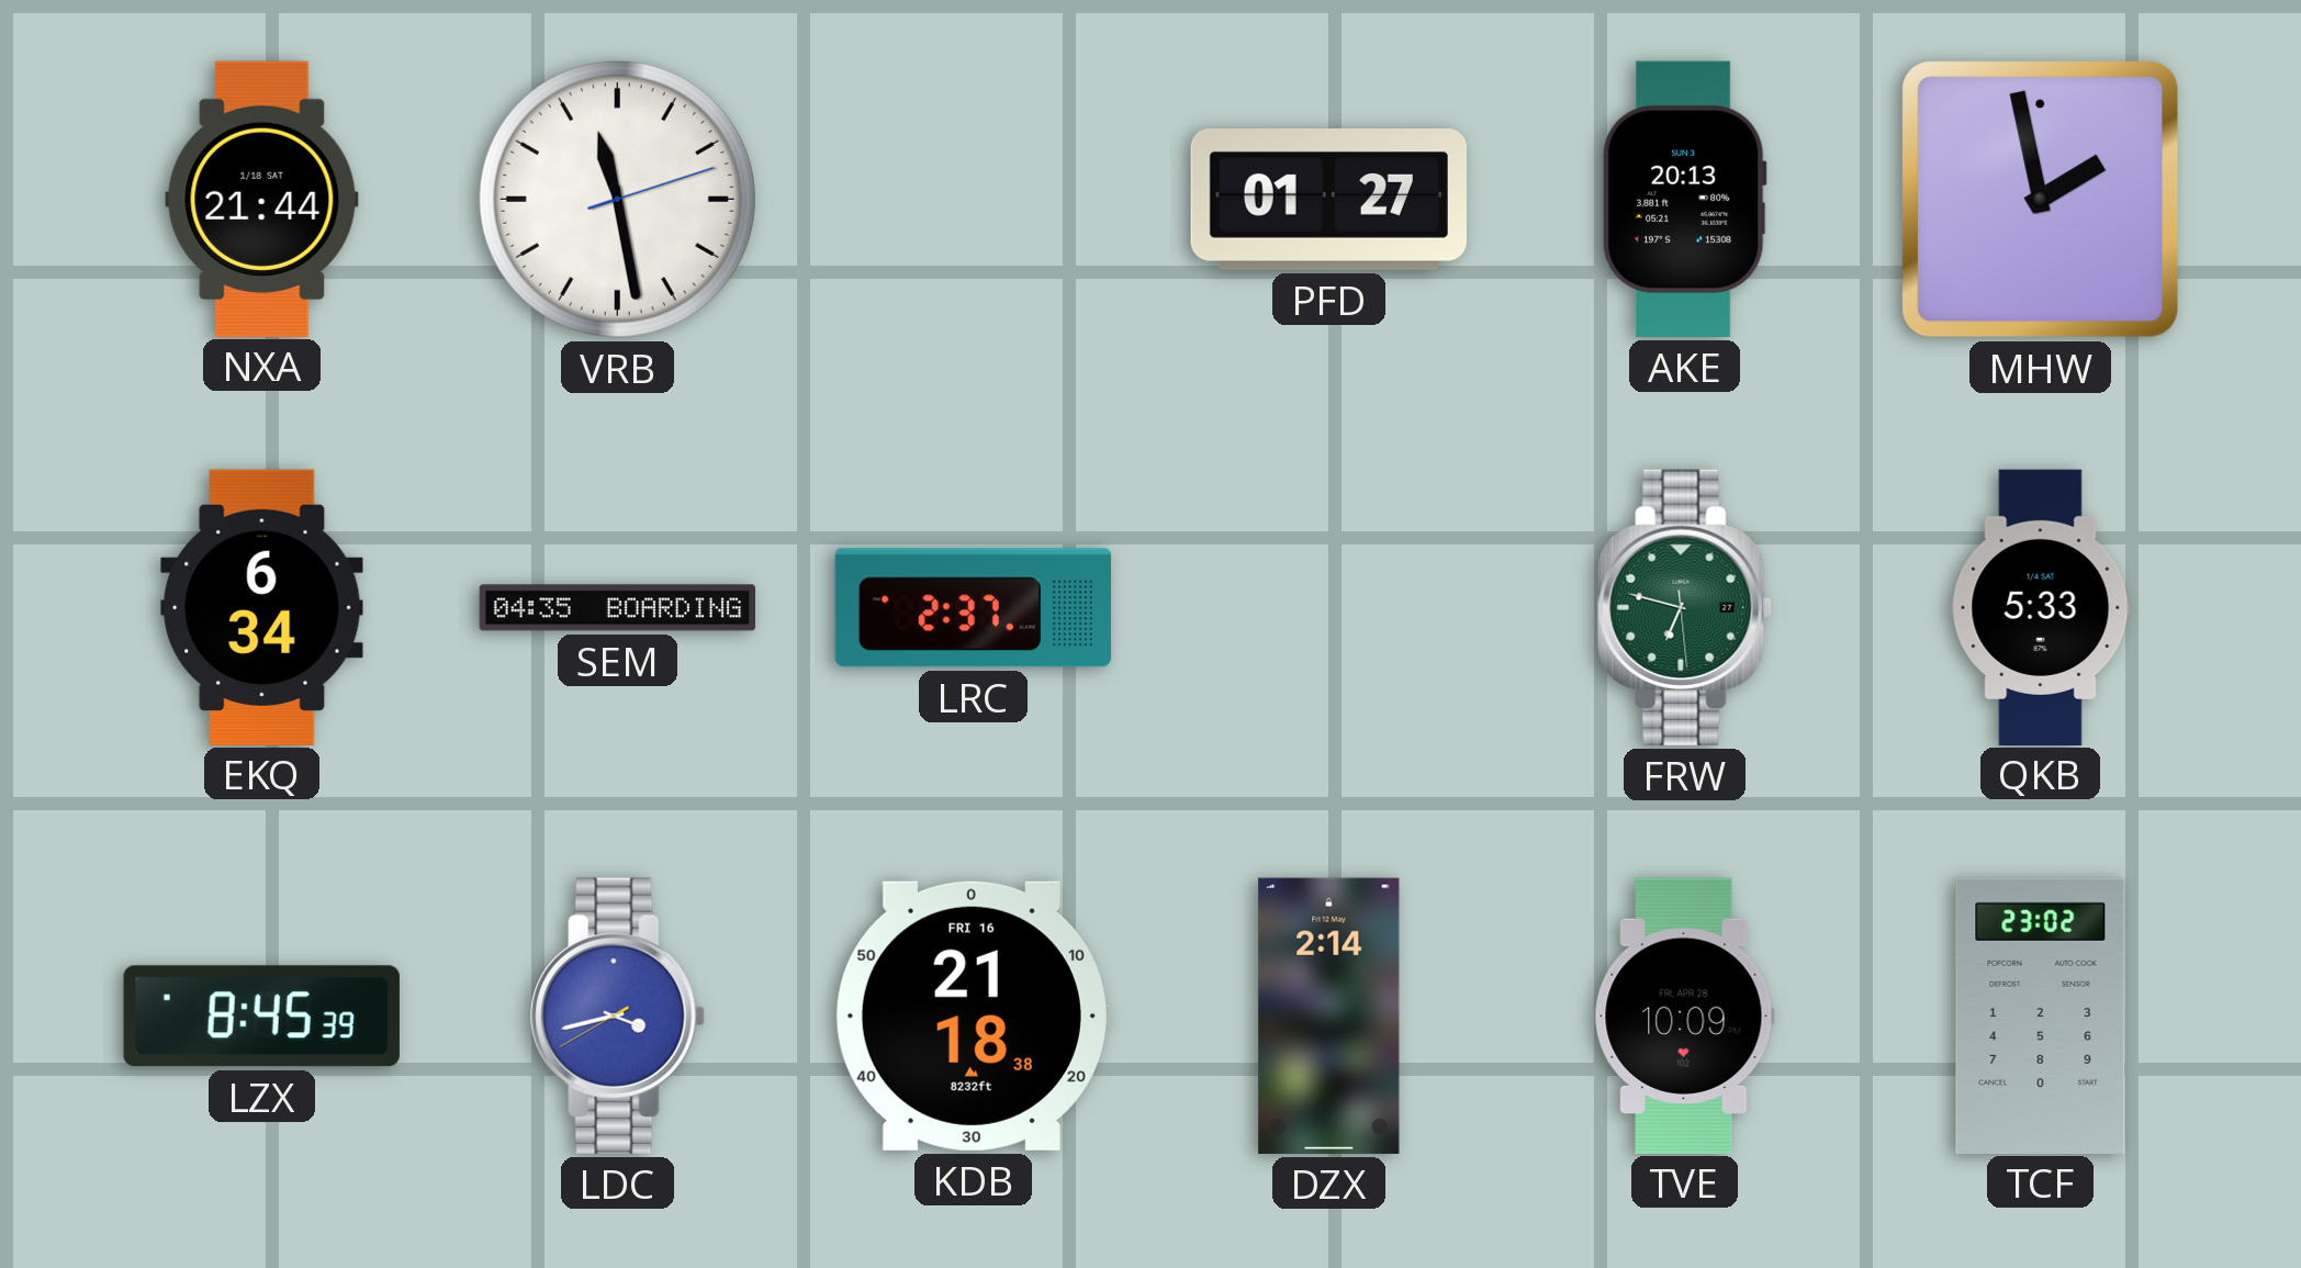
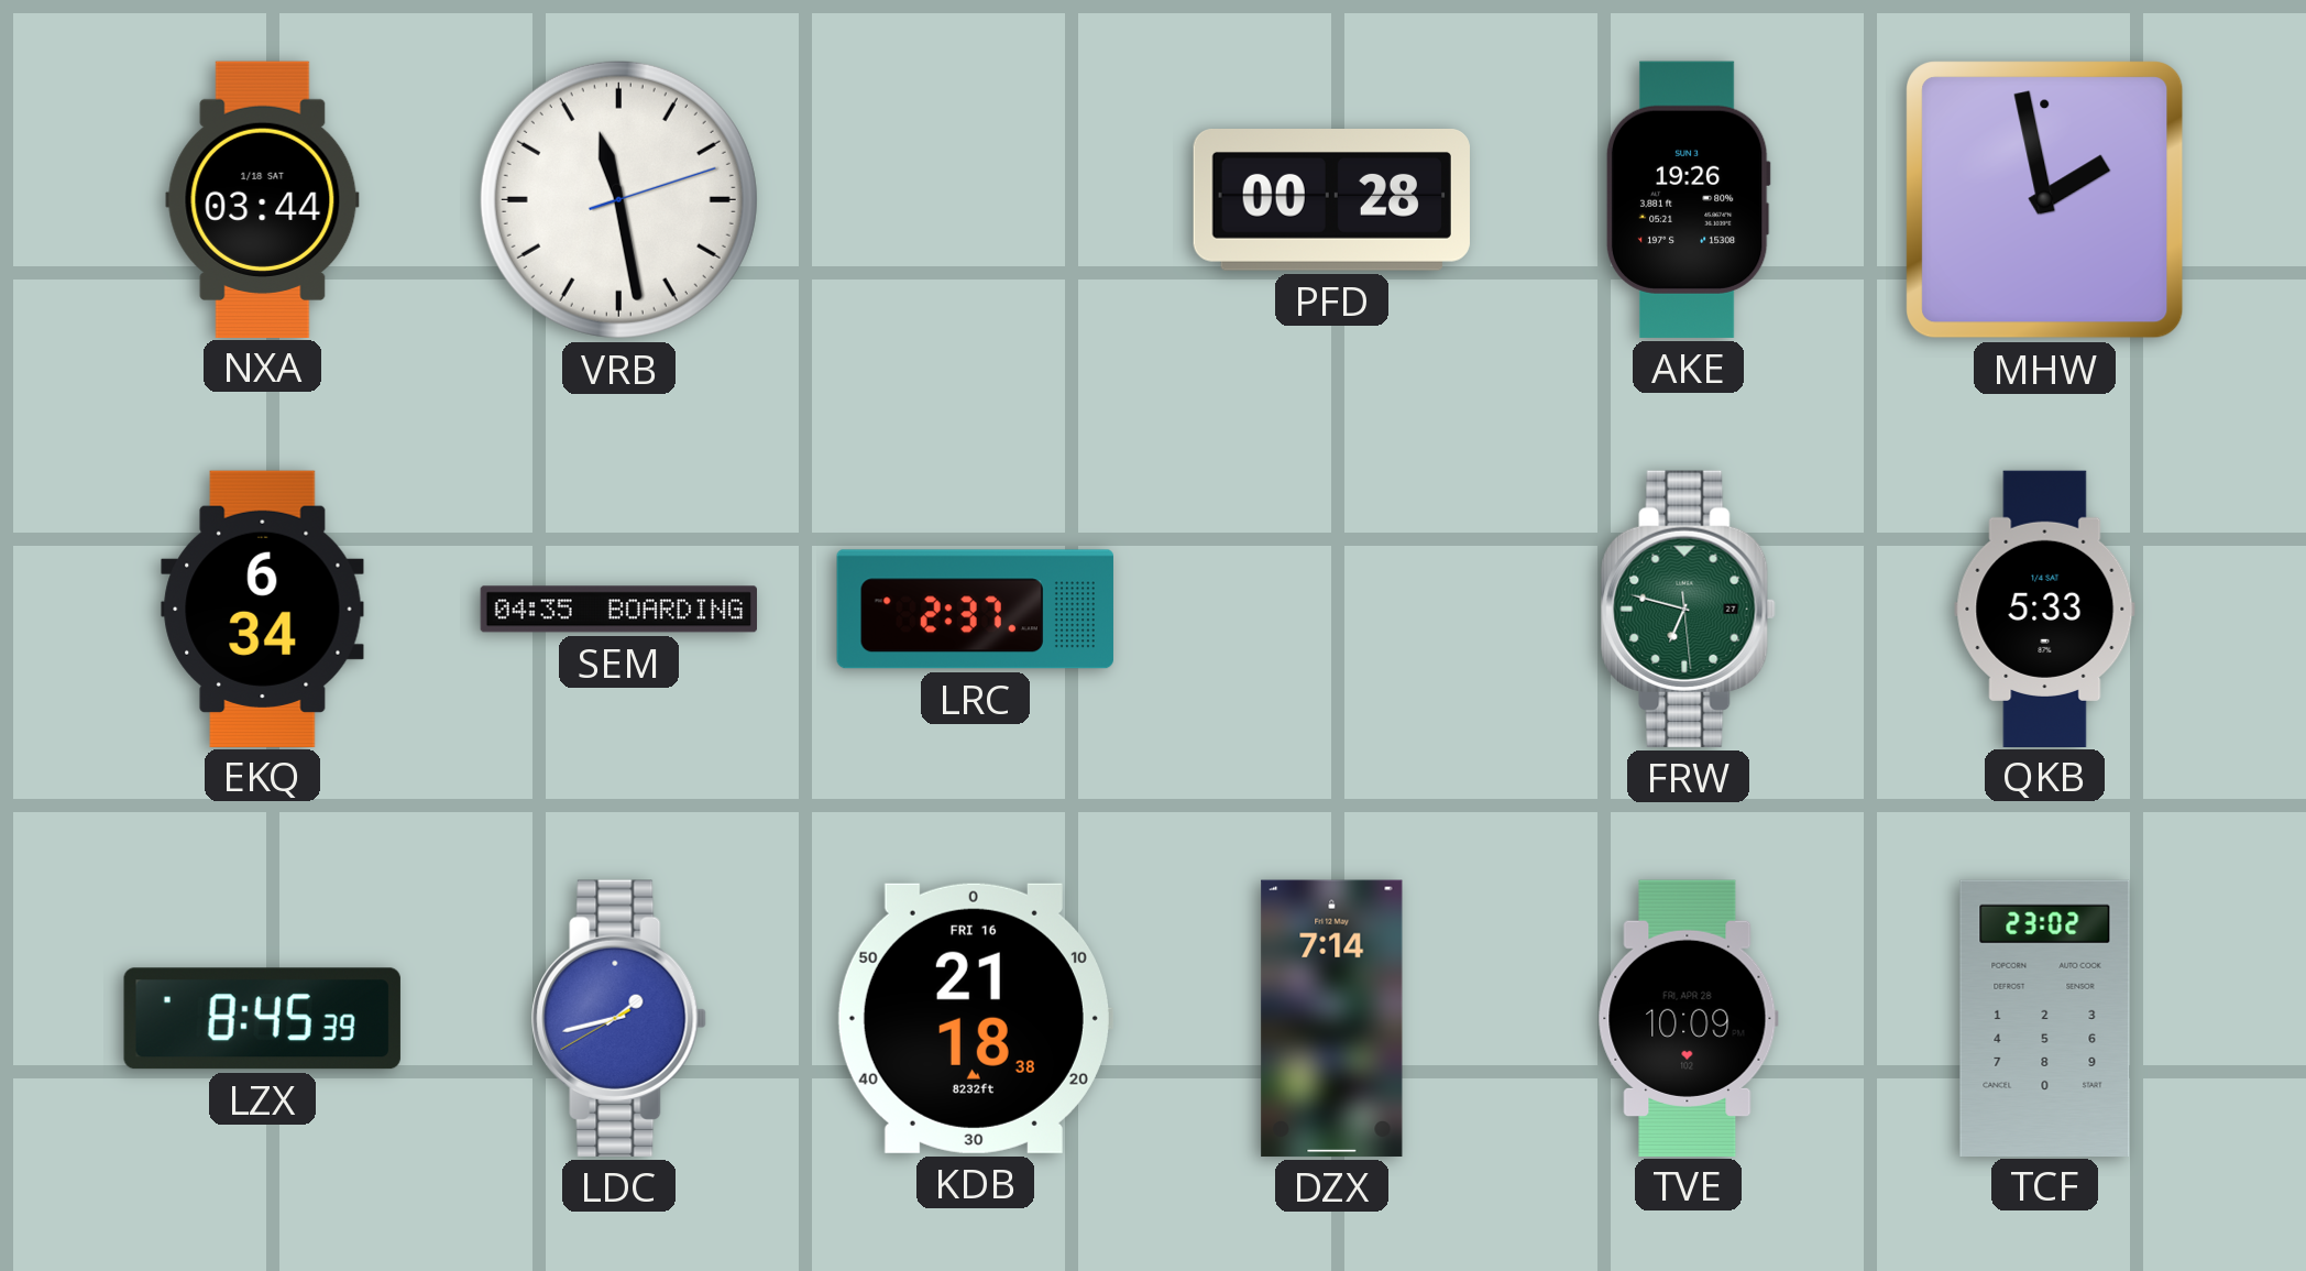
NXA: 21:44 -> 03:44
PFD: 01:27 -> 00:28
AKE: 20:13 -> 19:26
LDC: 3:42 -> 1:42
DZX: 2:14 -> 7:14
